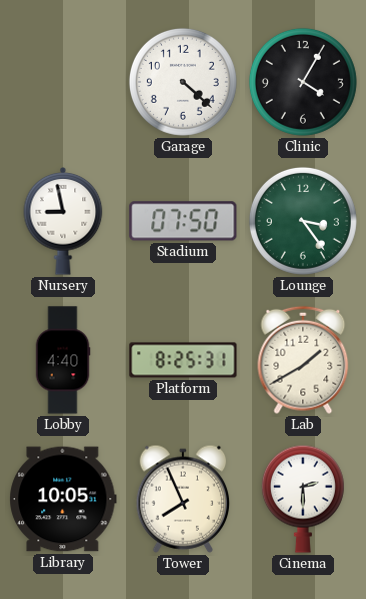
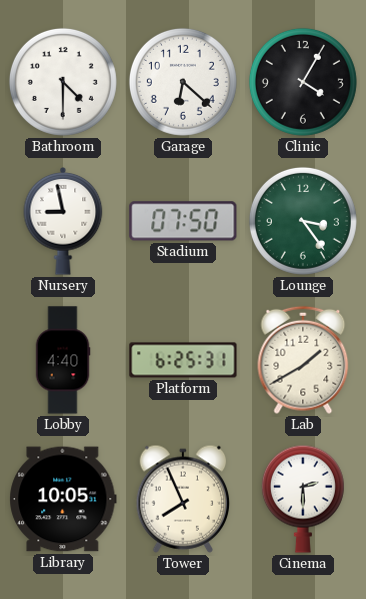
Bathroom: none -> 4:30
Garage: 4:22 -> 6:22
Platform: 8:25 -> 6:25
